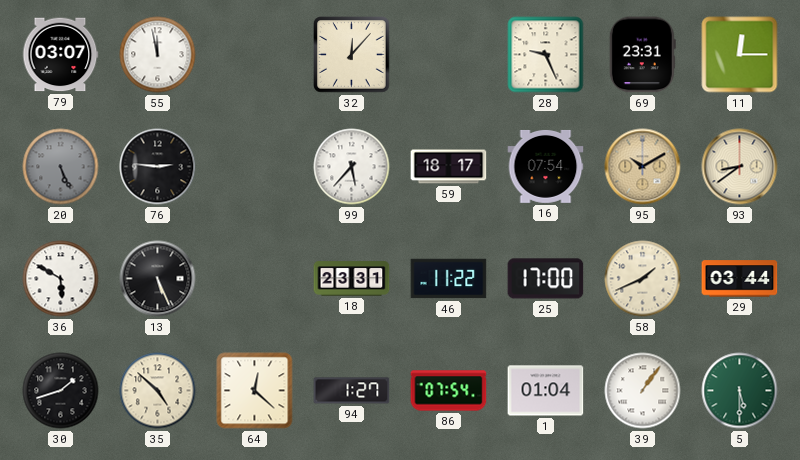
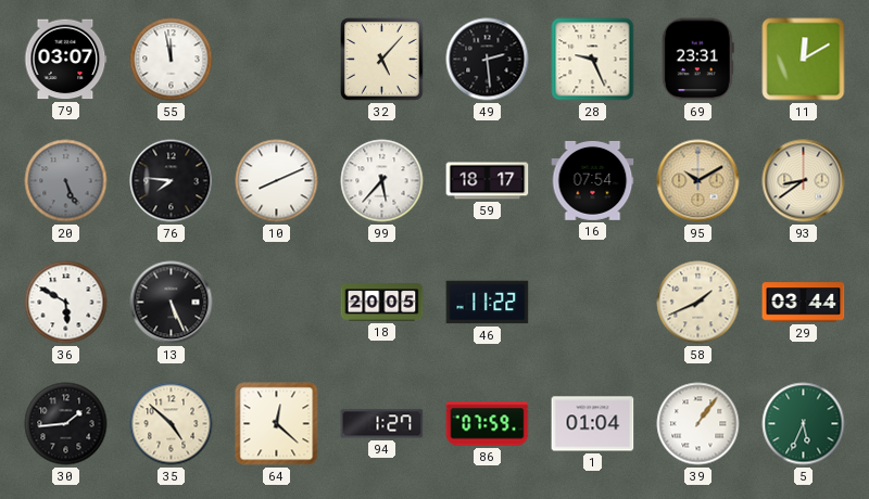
32: 12:07 -> 5:07
49: none -> 2:29
11: 12:15 -> 12:10
76: 2:46 -> 7:46
10: none -> 8:11
18: 23:31 -> 20:05
25: 17:00 -> none
30: 1:42 -> 1:44
86: 07:54 -> 07:59
5: 5:30 -> 5:34
